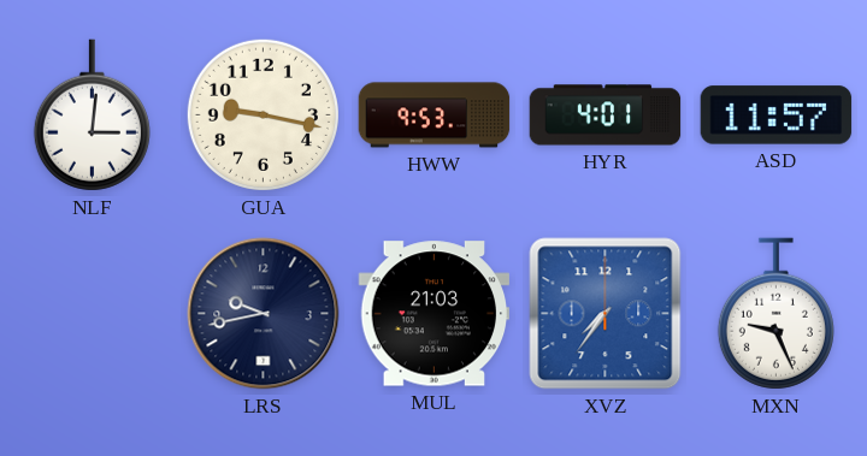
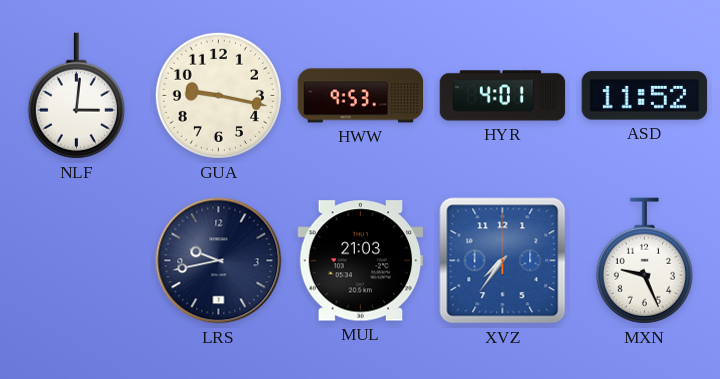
ASD: 11:57 -> 11:52
